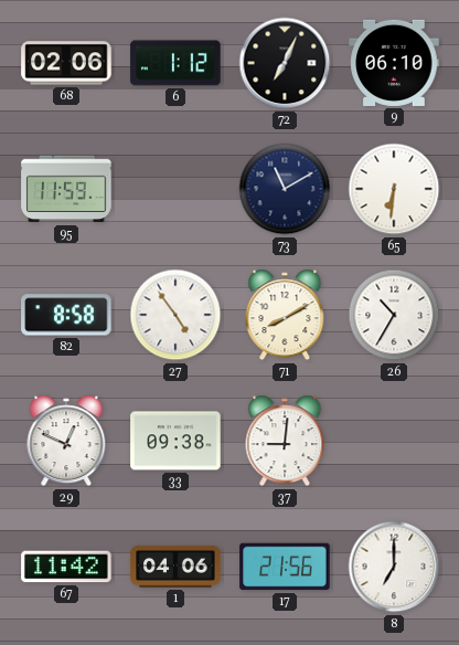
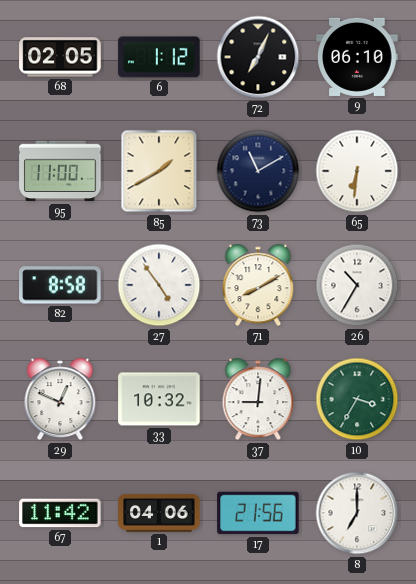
68: 02:06 -> 02:05
95: 11:59 -> 11:00
85: none -> 1:40
33: 09:38 -> 10:32
10: none -> 3:35
